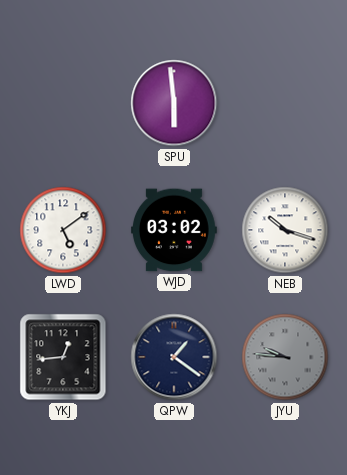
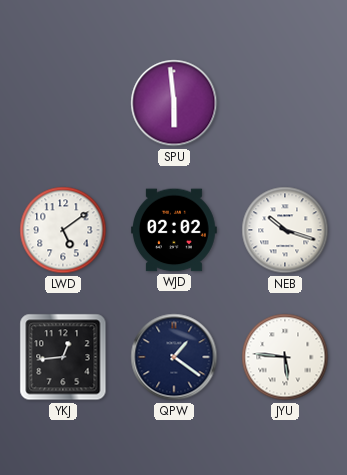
WJD: 03:02 -> 02:02
JYU: 9:46 -> 5:46
JYU dial: grey -> white
